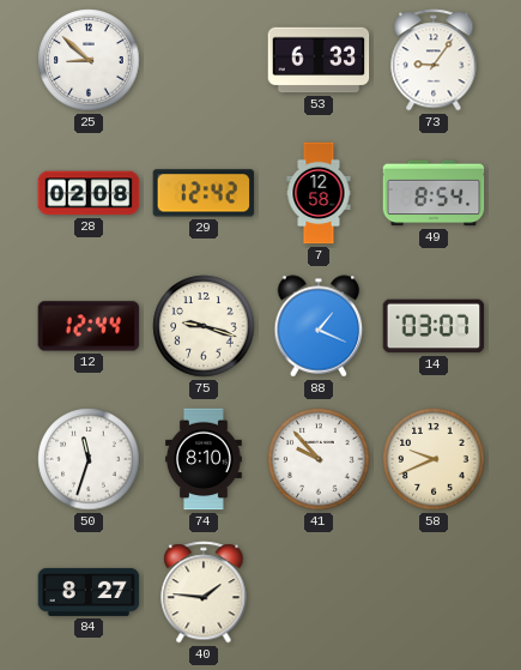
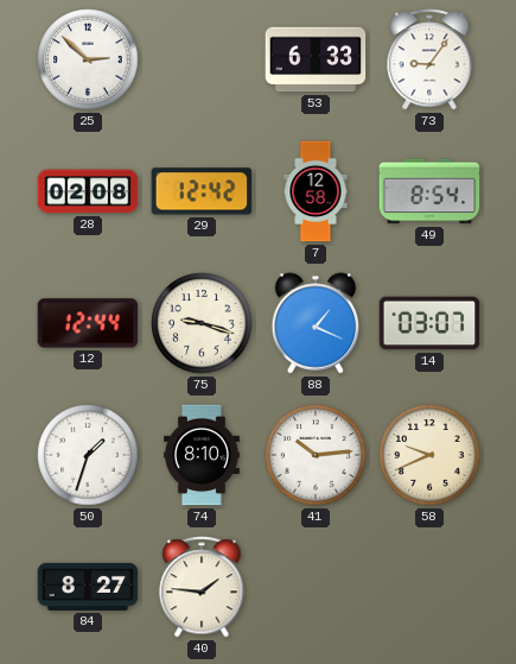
25: 8:52 -> 2:52
50: 11:33 -> 1:33
41: 9:53 -> 10:14
